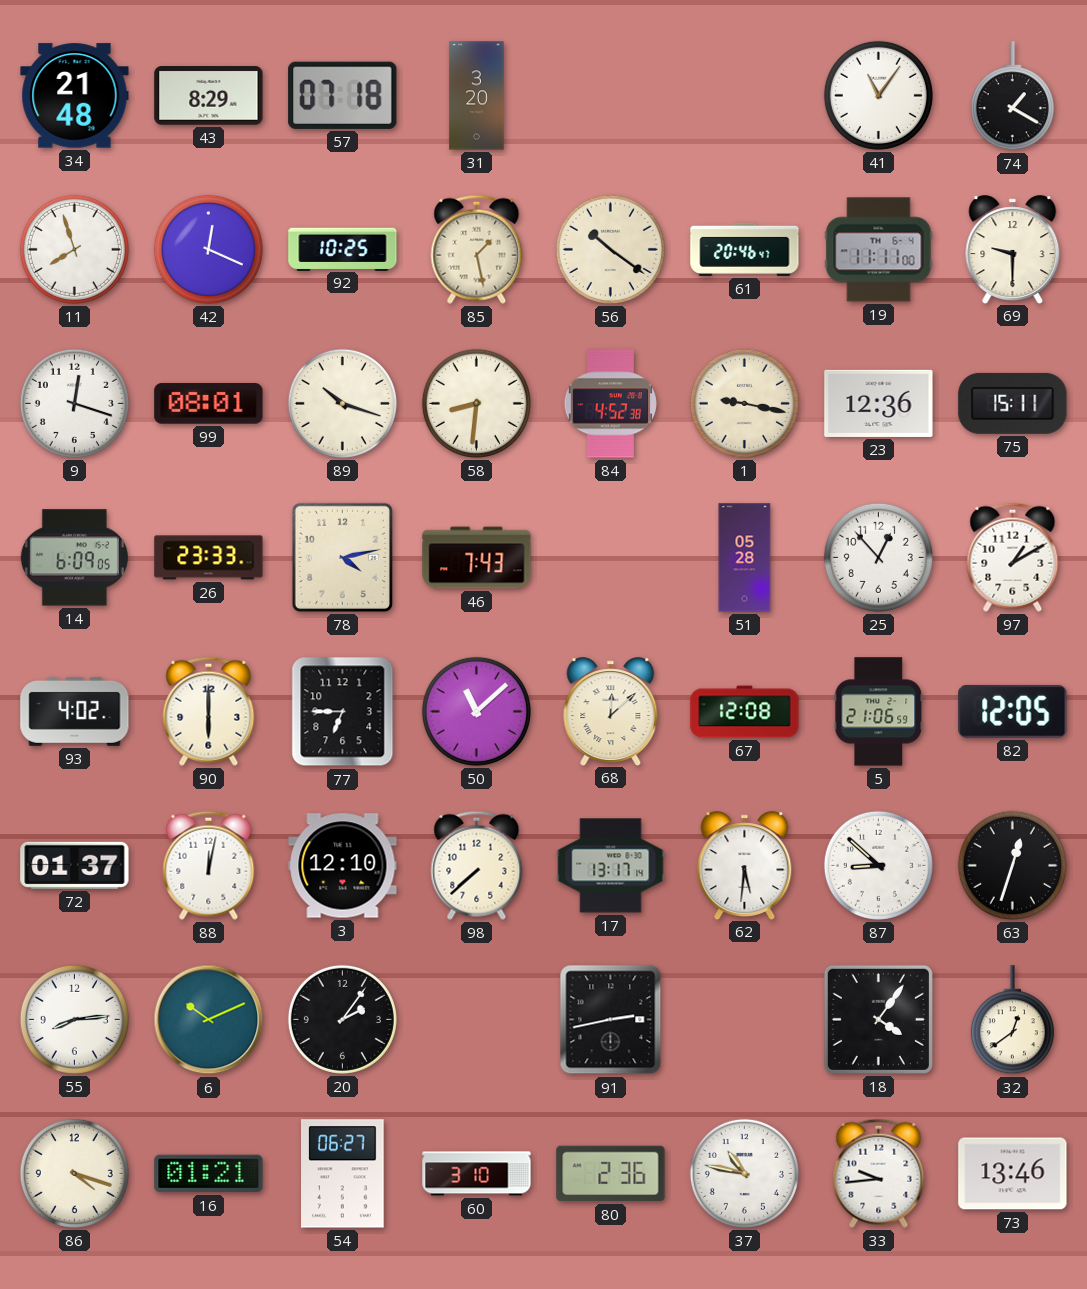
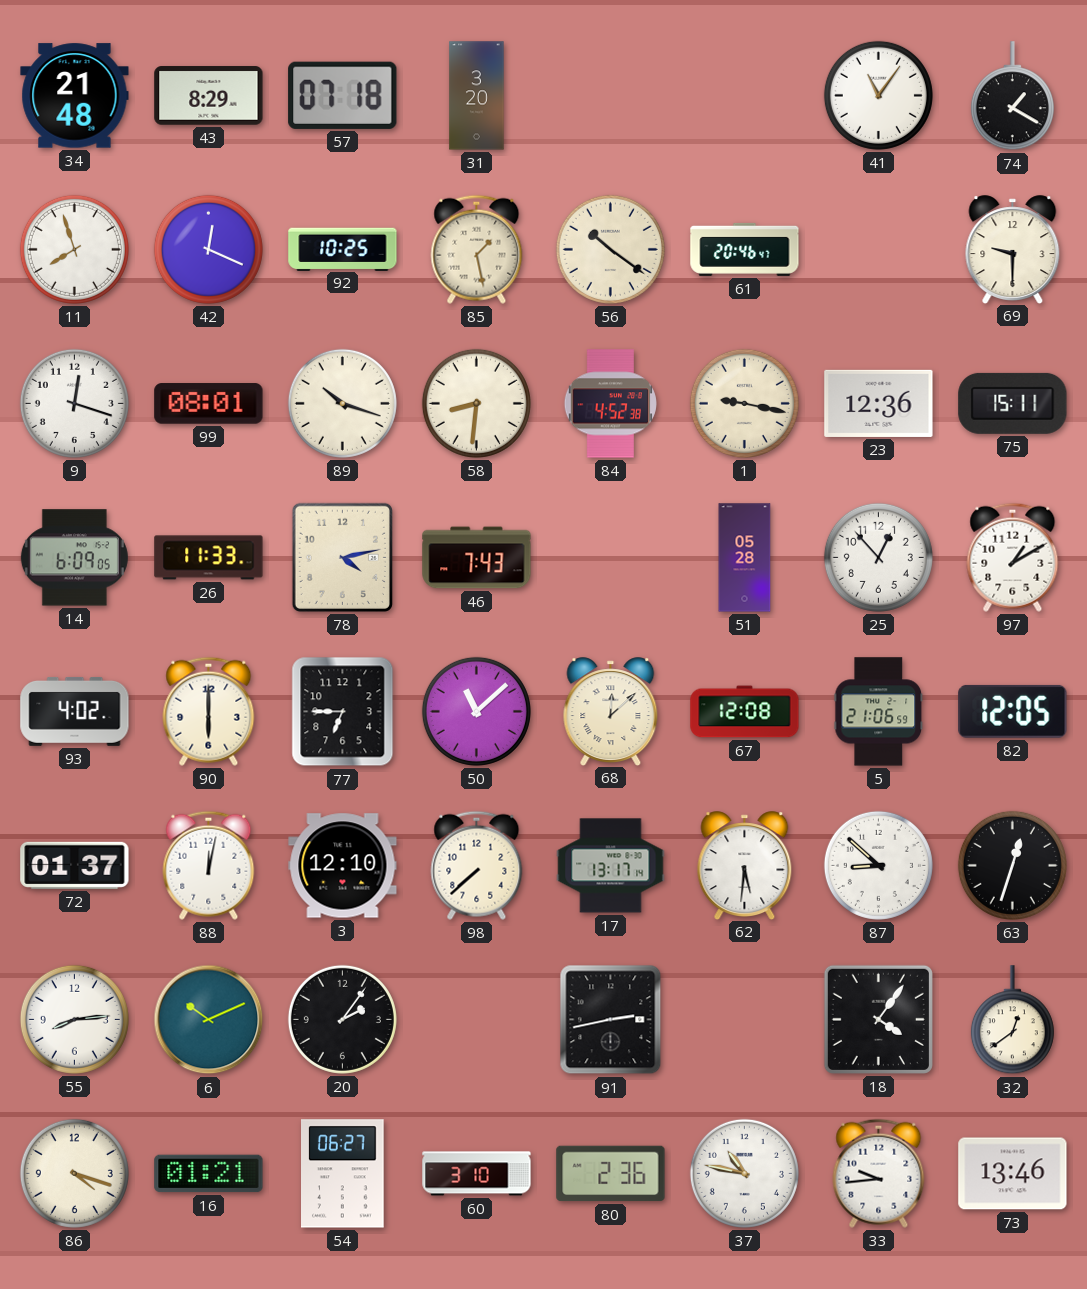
19: 11:11 -> none
26: 23:33 -> 11:33
